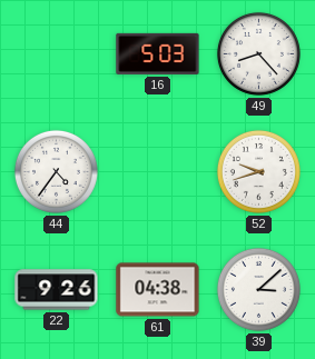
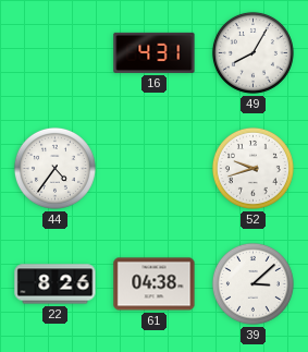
16: 5:03 -> 4:31
49: 8:23 -> 8:05
22: 9:26 -> 8:26
